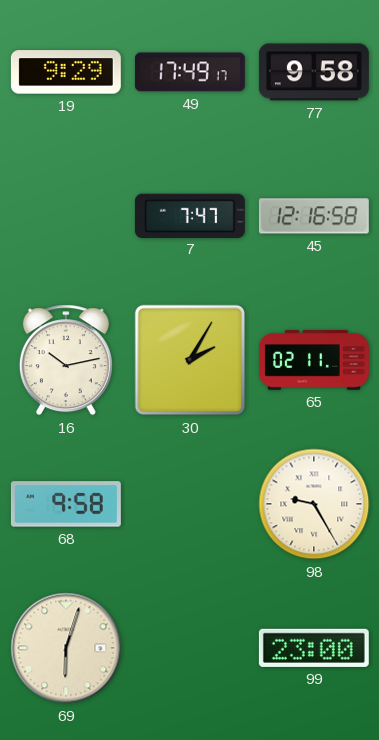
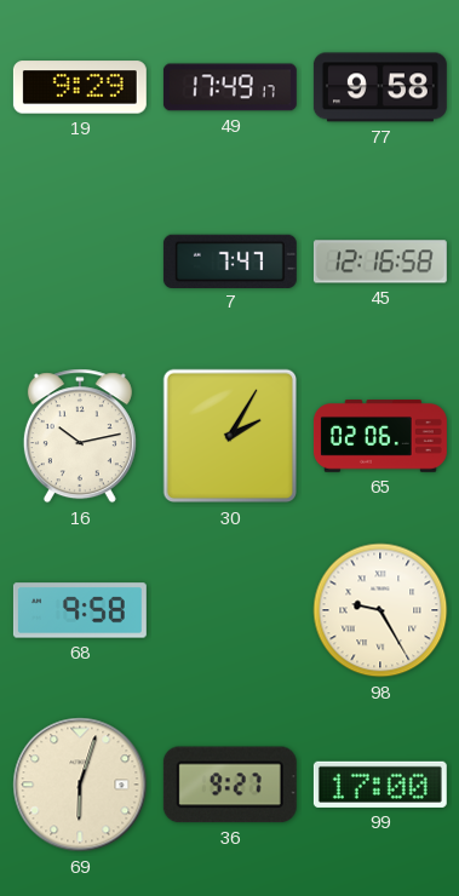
65: 02:11 -> 02:06
36: none -> 9:27
99: 23:00 -> 17:00
